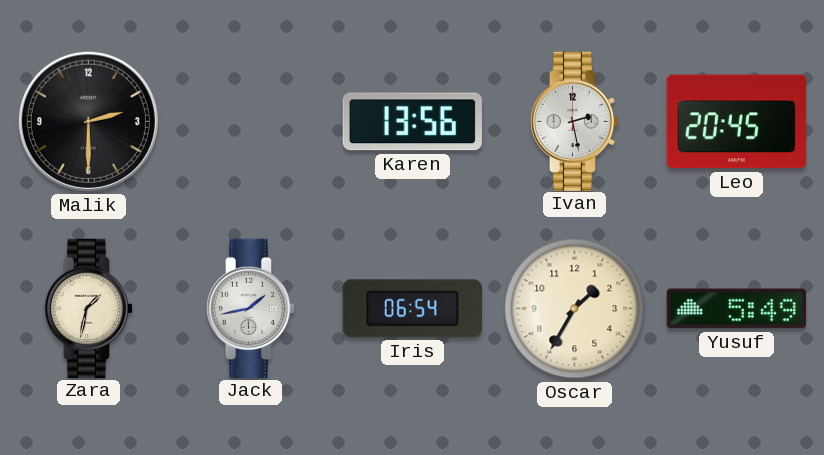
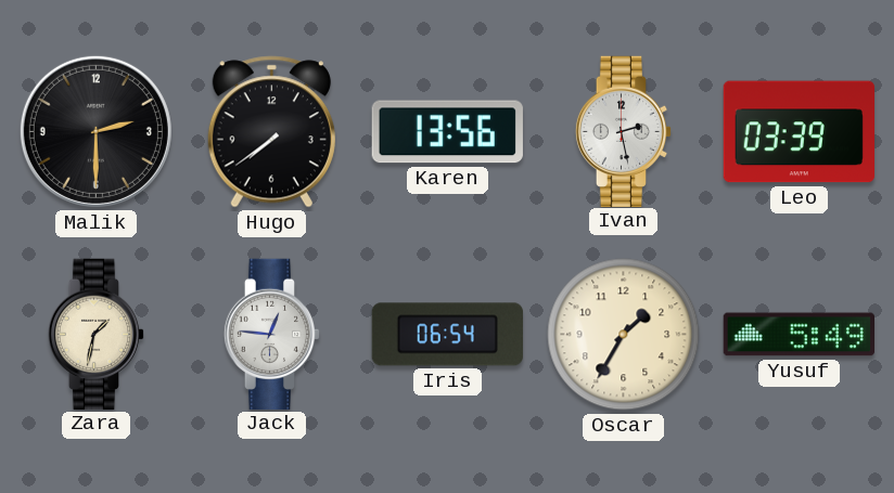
Hugo: none -> 7:39
Leo: 20:45 -> 03:39
Jack: 1:43 -> 12:46
